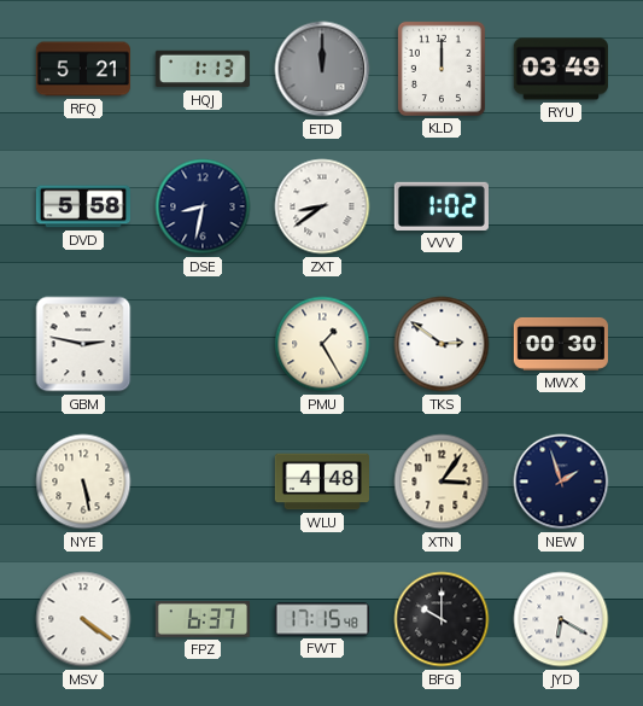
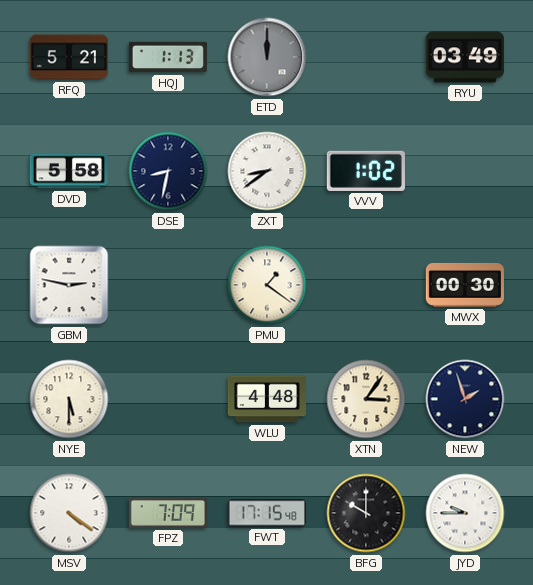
KLD: 12:00 -> none
PMU: 1:25 -> 1:21
TKS: 2:51 -> none
NYE: 5:28 -> 5:30
FPZ: 6:37 -> 7:09
JYD: 6:20 -> 9:45
